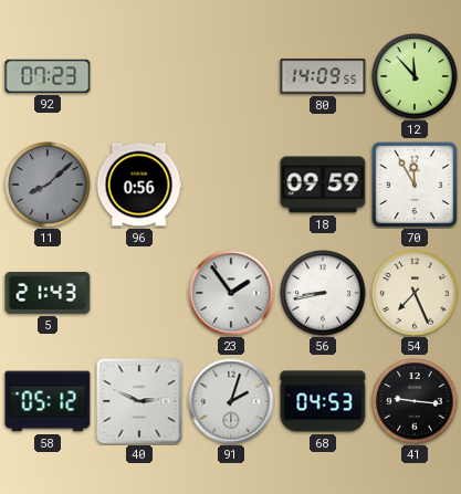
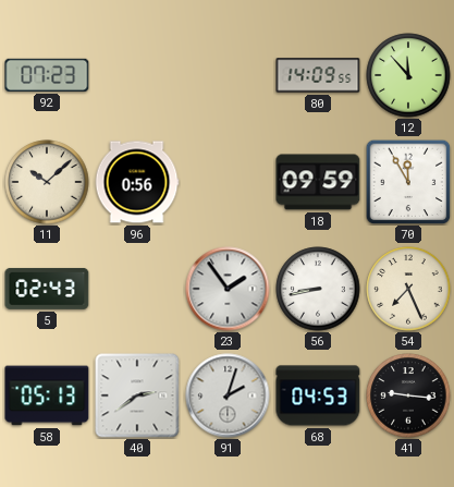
11: 8:08 -> 10:08
11 dial: grey -> cream
5: 21:43 -> 02:43
58: 05:12 -> 05:13
40: 2:49 -> 2:39
